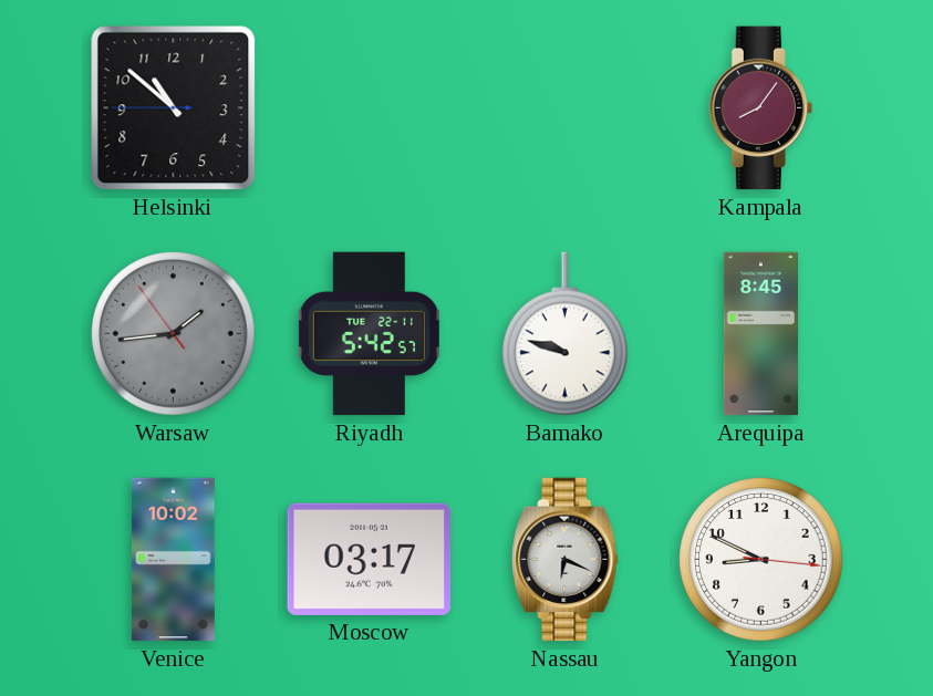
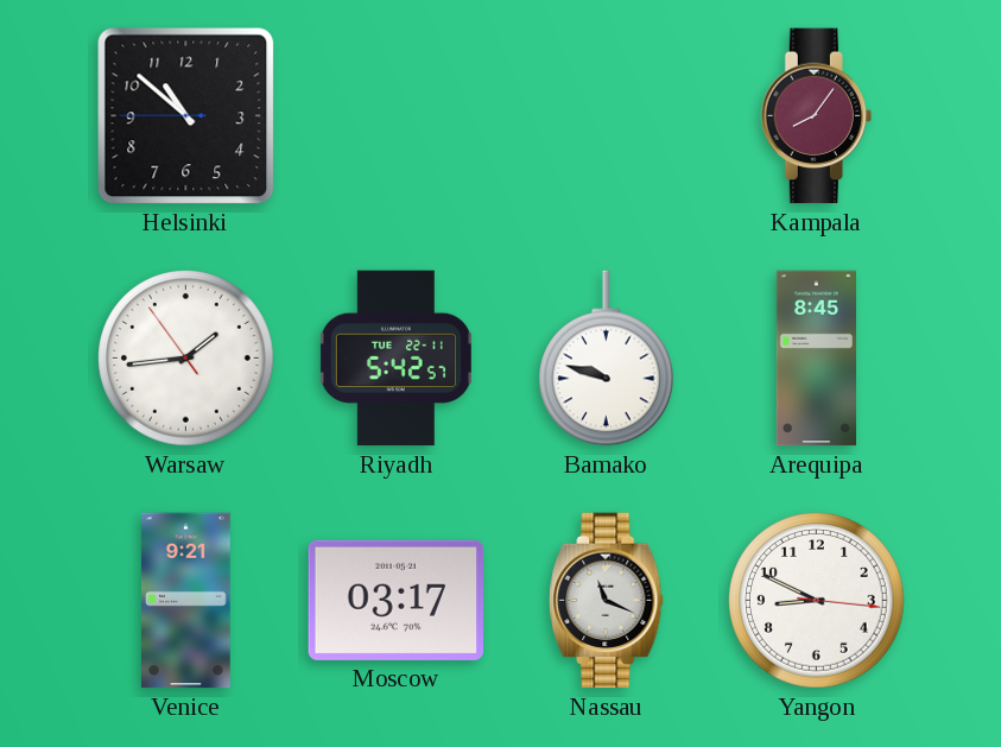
Warsaw dial: grey -> white
Venice: 10:02 -> 9:21
Nassau: 6:19 -> 11:19
